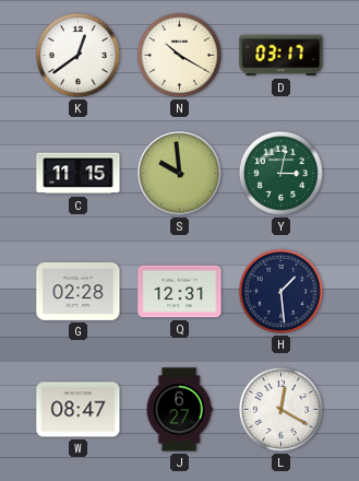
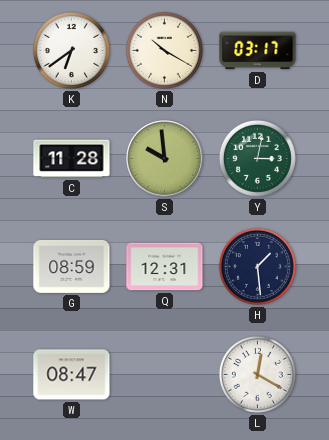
K: 12:39 -> 6:39
C: 11:15 -> 11:28
G: 02:28 -> 08:59
J: 6:27 -> none
